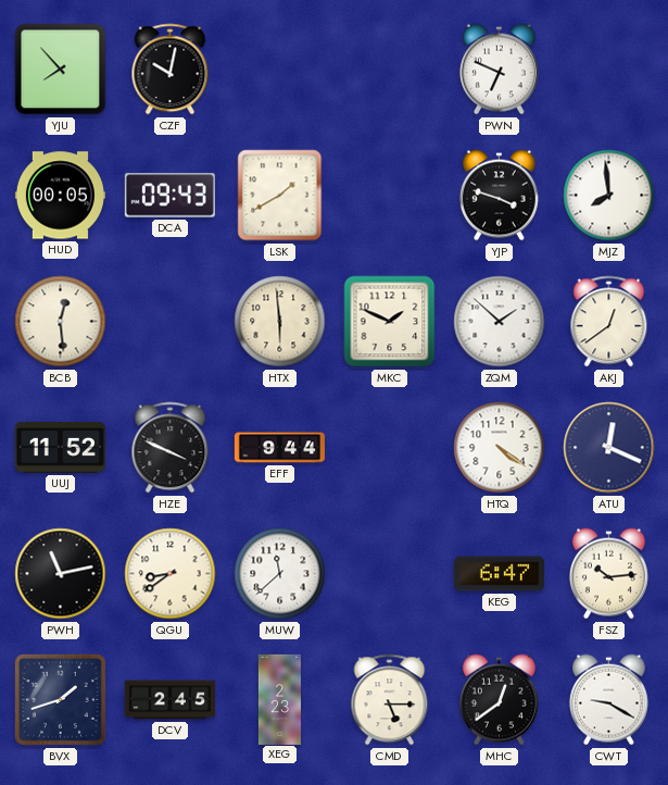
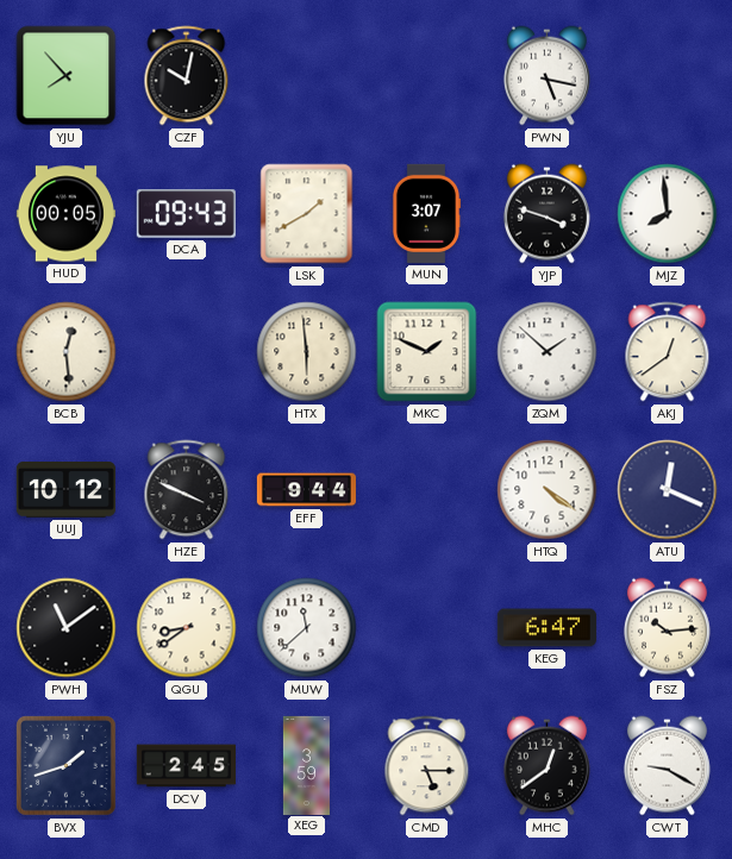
PWN: 6:49 -> 5:17
MUN: none -> 3:07
UUJ: 11:52 -> 10:12
PWH: 11:13 -> 11:09
XEG: 2:23 -> 3:59
